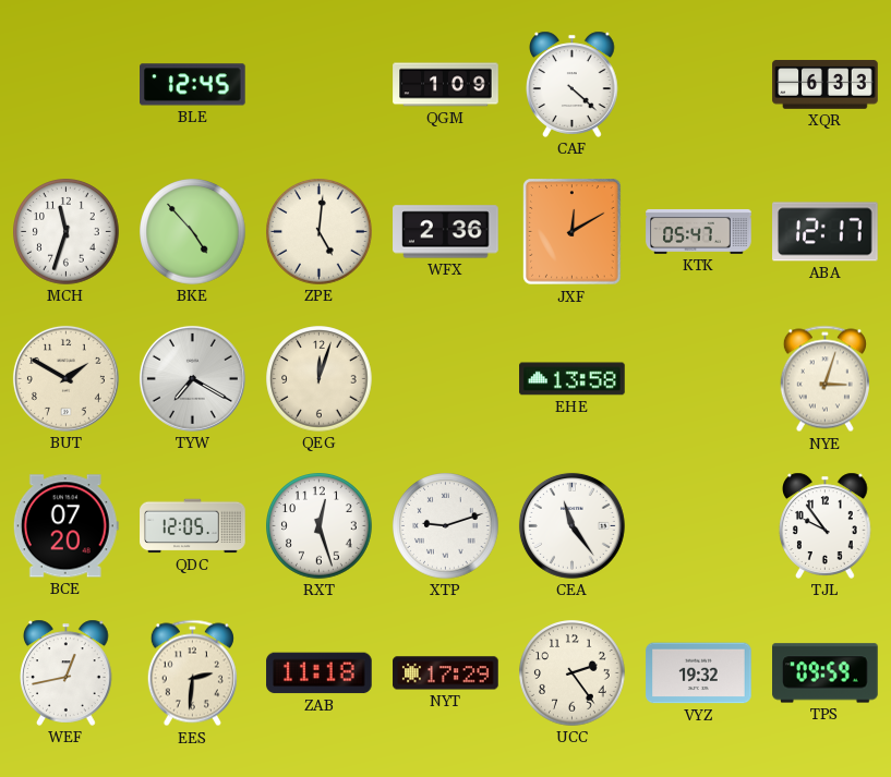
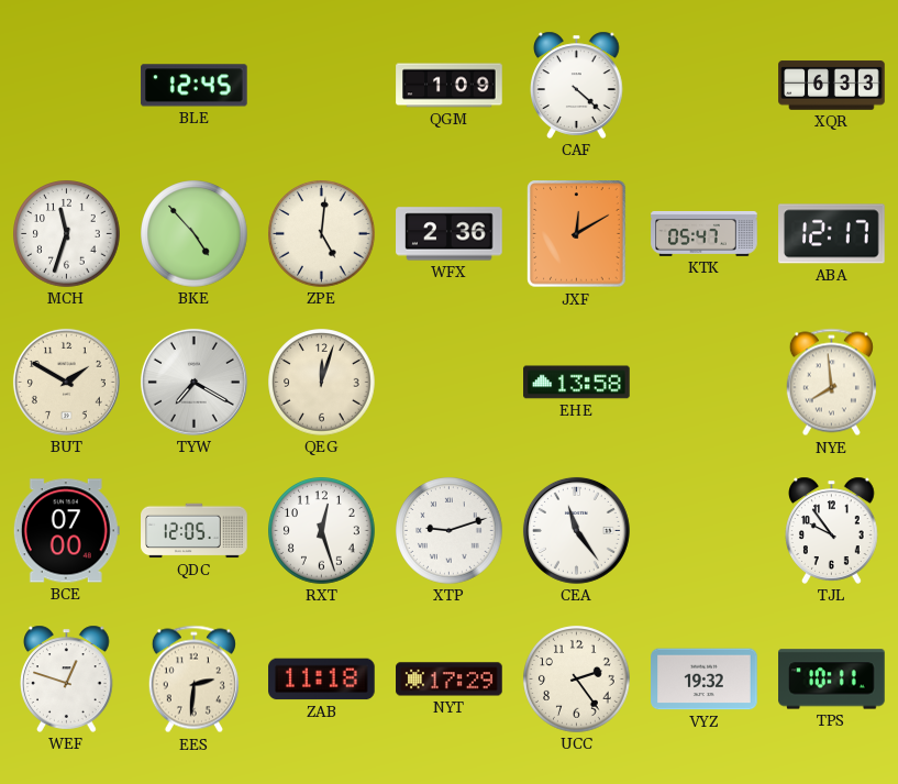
NYE: 3:03 -> 7:59
BCE: 07:20 -> 07:00
WEF: 12:43 -> 12:48
TPS: 09:59 -> 10:11
